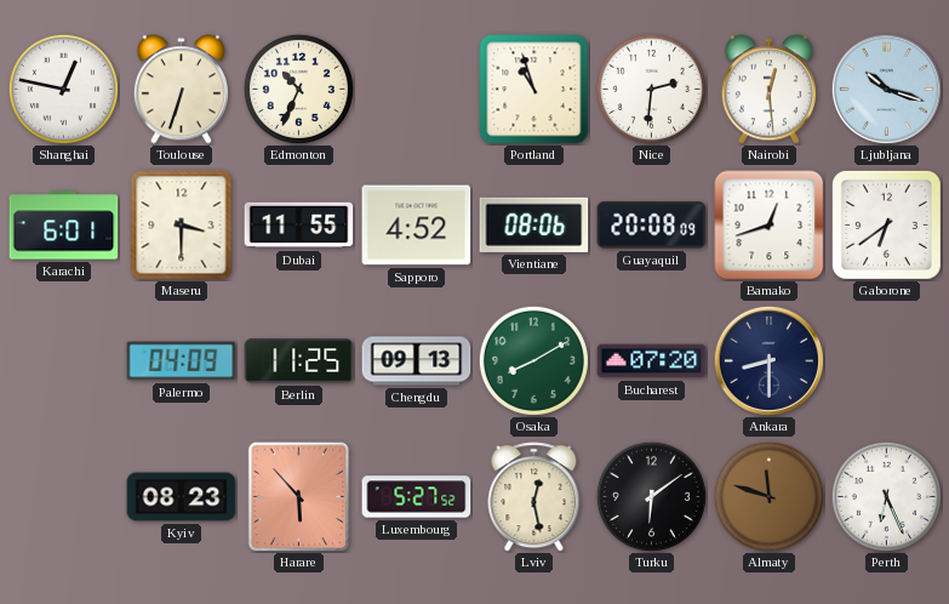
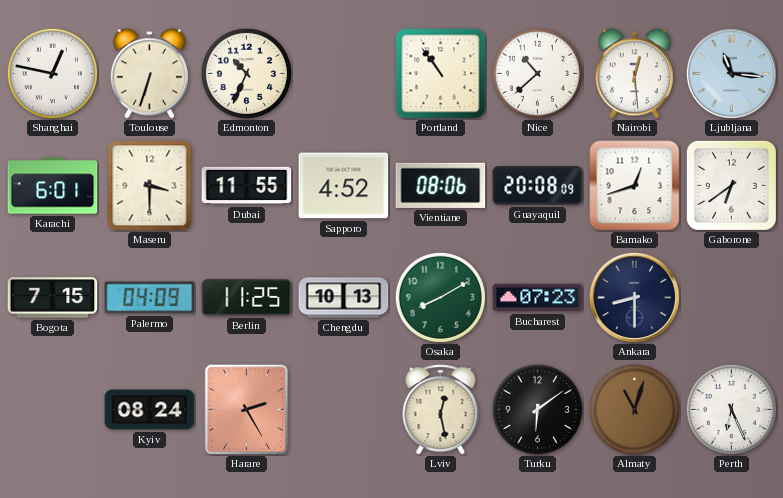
Portland: 10:57 -> 10:54
Nice: 2:31 -> 10:38
Ljubljana: 10:18 -> 11:16
Bogota: none -> 7:15
Chengdu: 09:13 -> 10:13
Bucharest: 07:20 -> 07:23
Kyiv: 08:23 -> 08:24
Harare: 5:53 -> 2:25
Luxembourg: 5:27 -> none
Almaty: 11:48 -> 11:03
